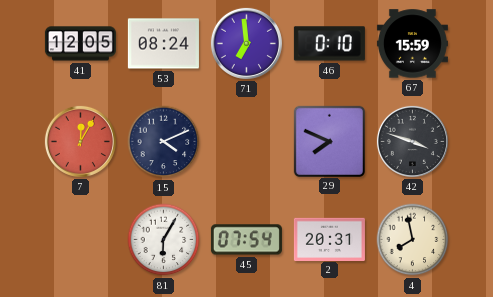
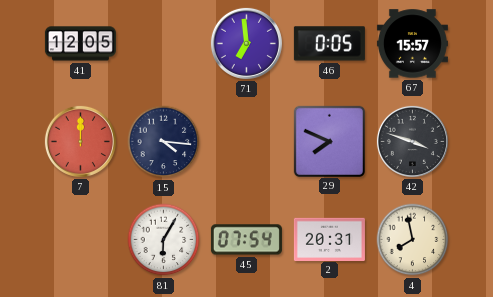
53: 08:24 -> none
46: 0:10 -> 0:05
67: 15:59 -> 15:57
7: 12:05 -> 12:00
15: 4:11 -> 4:16
